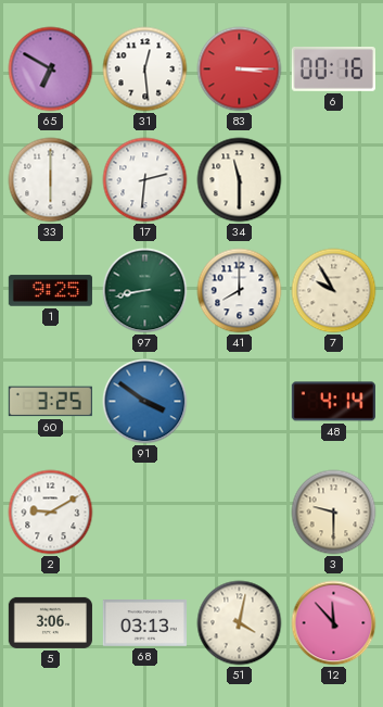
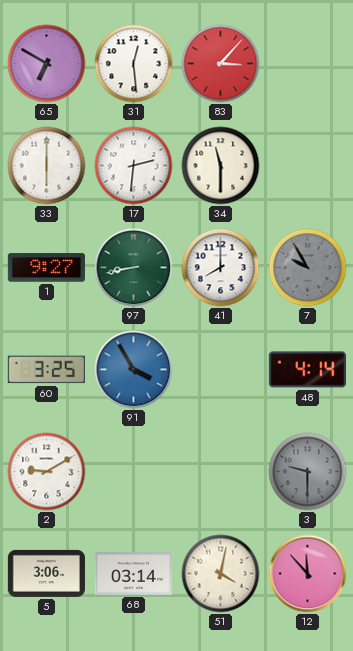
83: 3:15 -> 3:07
6: 00:16 -> none
1: 9:25 -> 9:27
7 dial: cream -> grey
91: 3:51 -> 3:55
3 dial: cream -> grey
68: 03:13 -> 03:14
